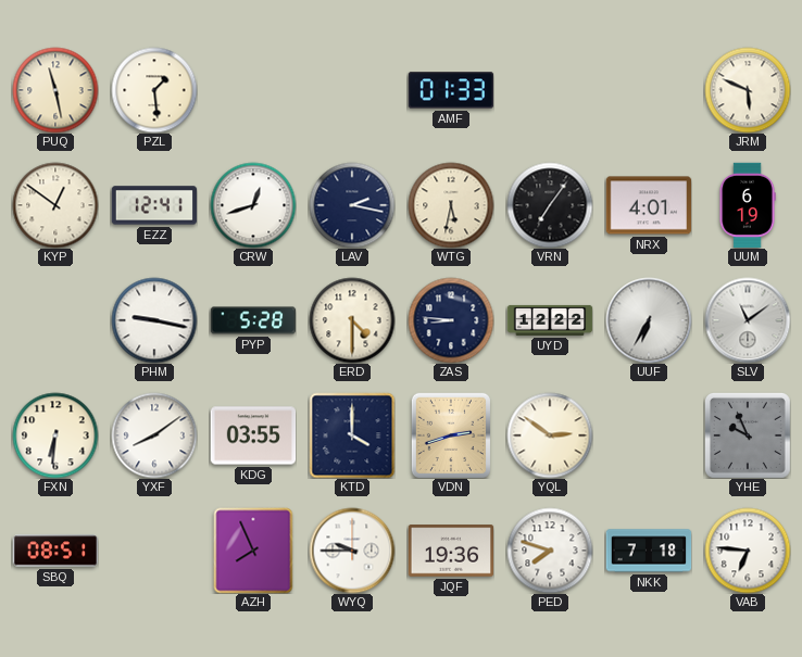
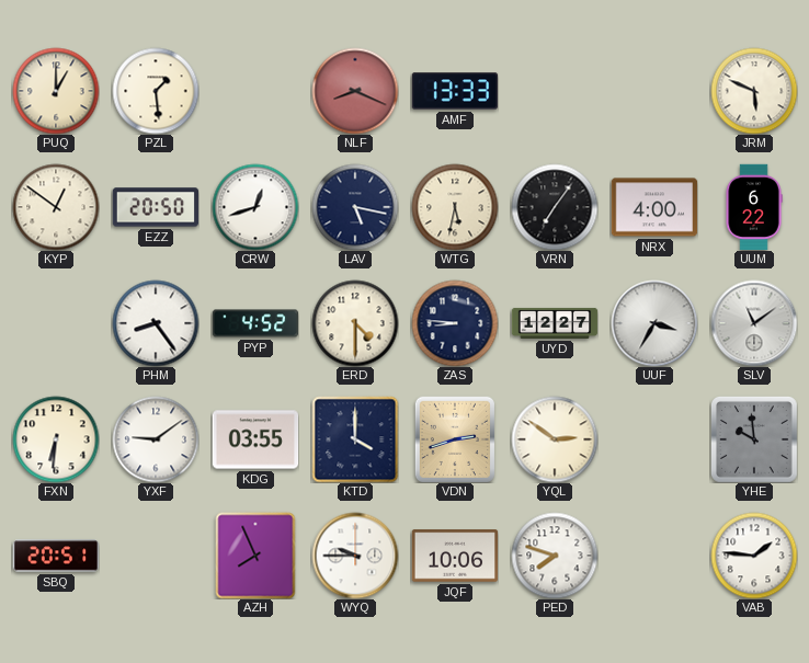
PUQ: 11:28 -> 1:00
NLF: none -> 8:19
AMF: 01:33 -> 13:33
EZZ: 12:41 -> 20:50
LAV: 2:17 -> 5:17
NRX: 4:01 -> 4:00
UUM: 6:19 -> 6:22
PHM: 9:17 -> 8:24
PYP: 5:28 -> 4:52
UYD: 12:22 -> 12:27
UUF: 6:35 -> 3:35
YXF: 8:09 -> 9:09
YHE: 9:56 -> 9:59
SBQ: 08:51 -> 20:51
JQF: 19:36 -> 10:06
NKK: 7:18 -> none
VAB: 6:46 -> 1:46
